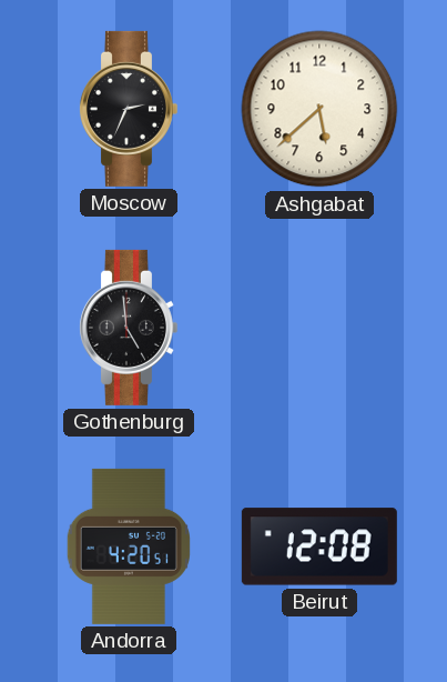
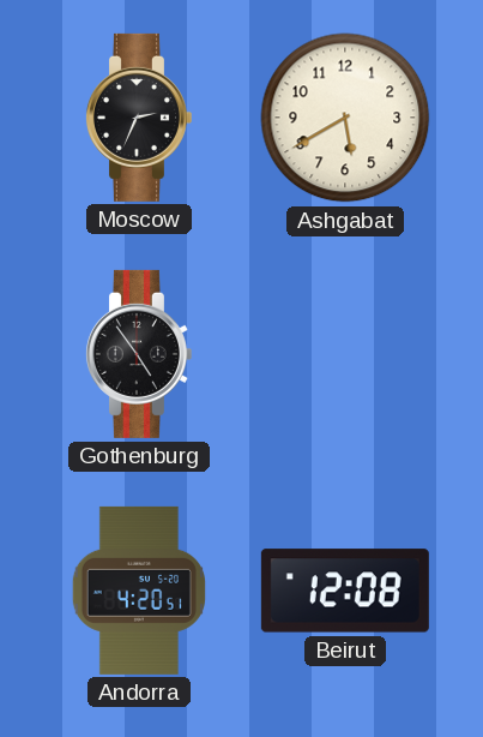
Ashgabat: 5:38 -> 5:40
Gothenburg: 4:59 -> 4:54
